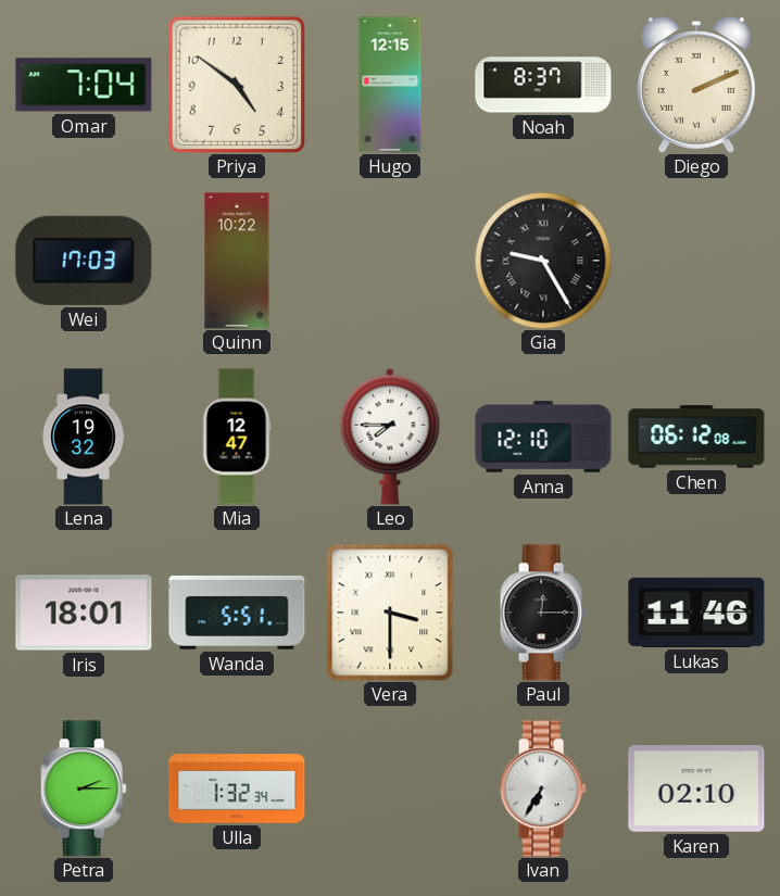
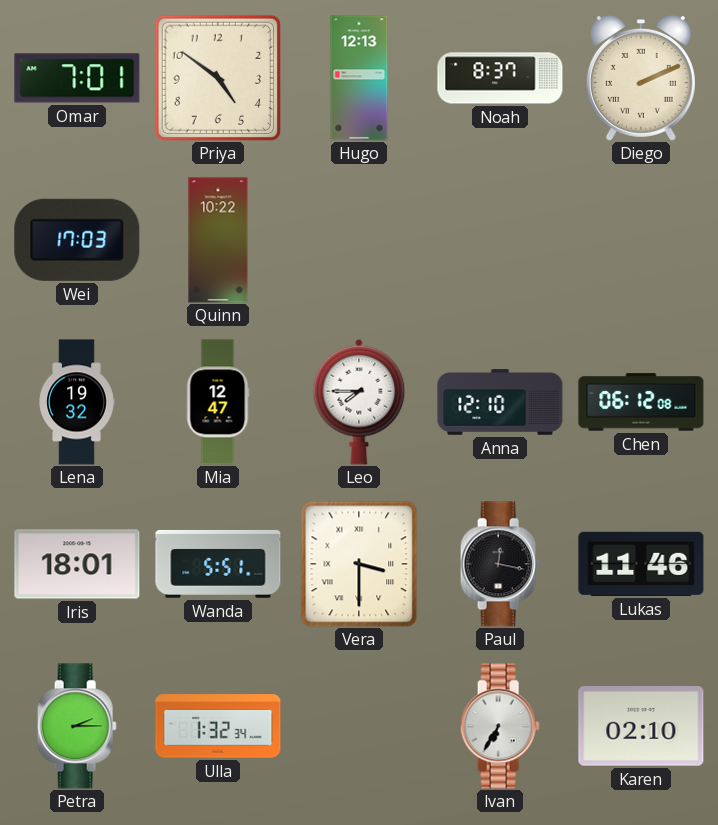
Omar: 7:04 -> 7:01
Hugo: 12:15 -> 12:13
Gia: 9:25 -> none
Paul: 12:15 -> 12:17
